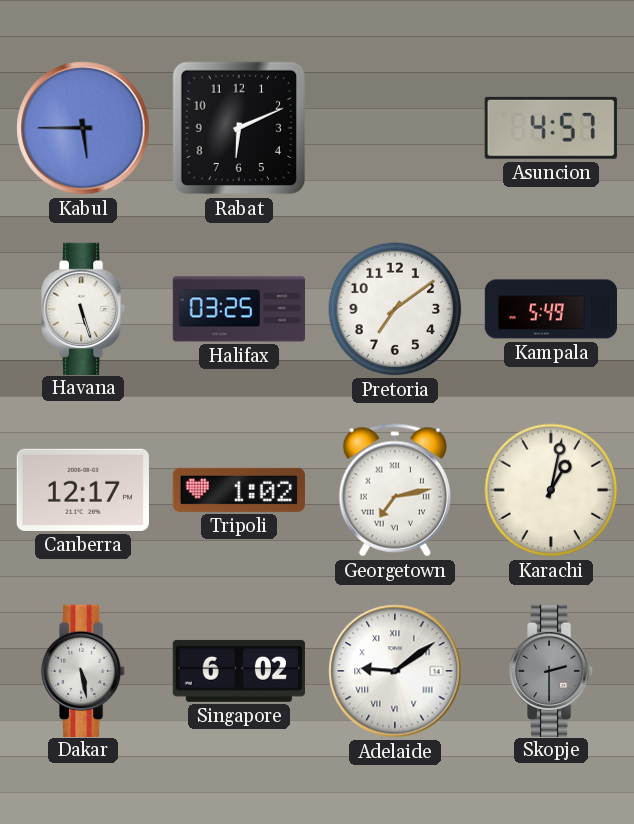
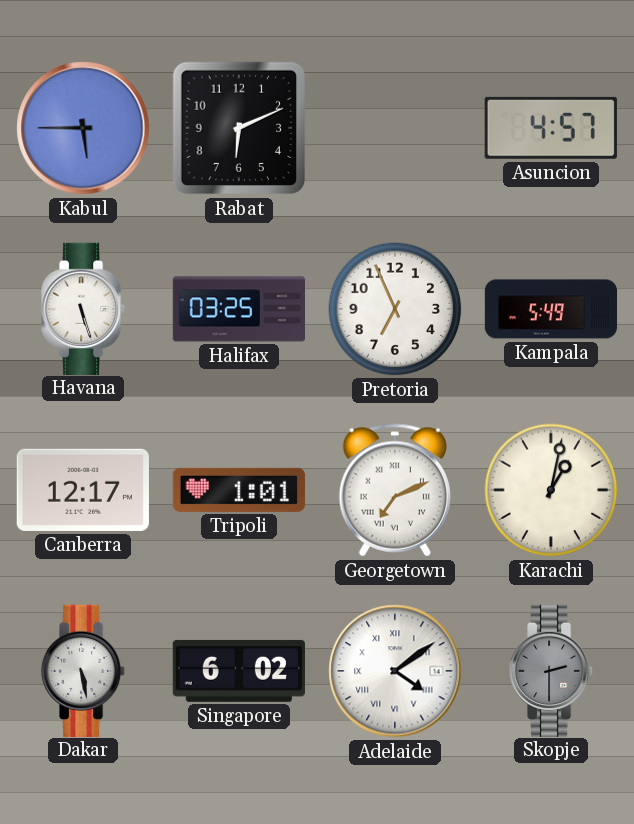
Pretoria: 7:09 -> 6:56
Tripoli: 1:02 -> 1:01
Georgetown: 7:13 -> 7:11
Adelaide: 9:09 -> 4:09
